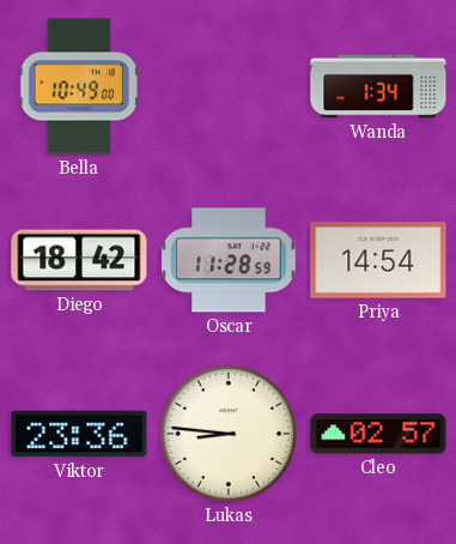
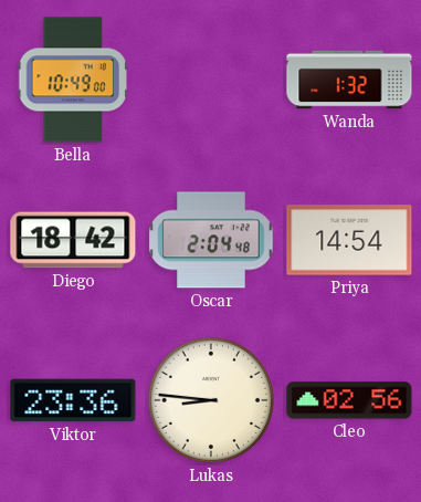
Wanda: 1:34 -> 1:32
Oscar: 11:28 -> 2:04
Cleo: 02:57 -> 02:56
